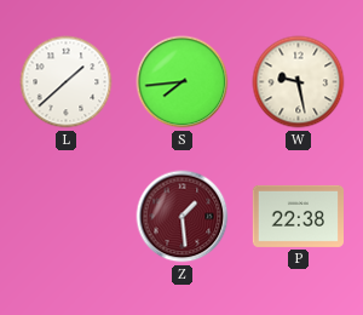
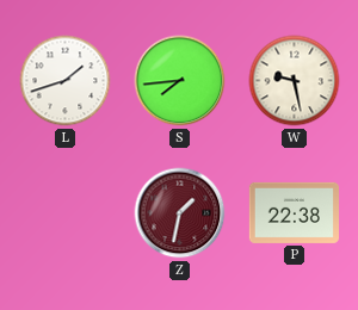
L: 1:38 -> 1:42
Z: 1:29 -> 1:32
